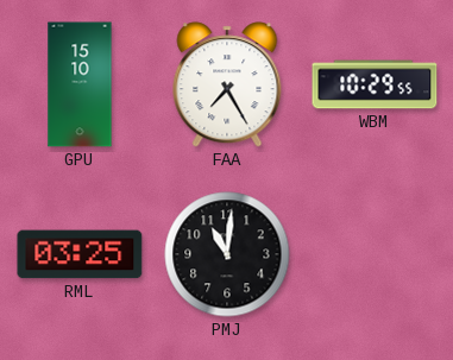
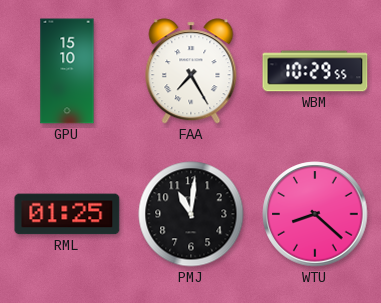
RML: 03:25 -> 01:25
WTU: none -> 8:22
